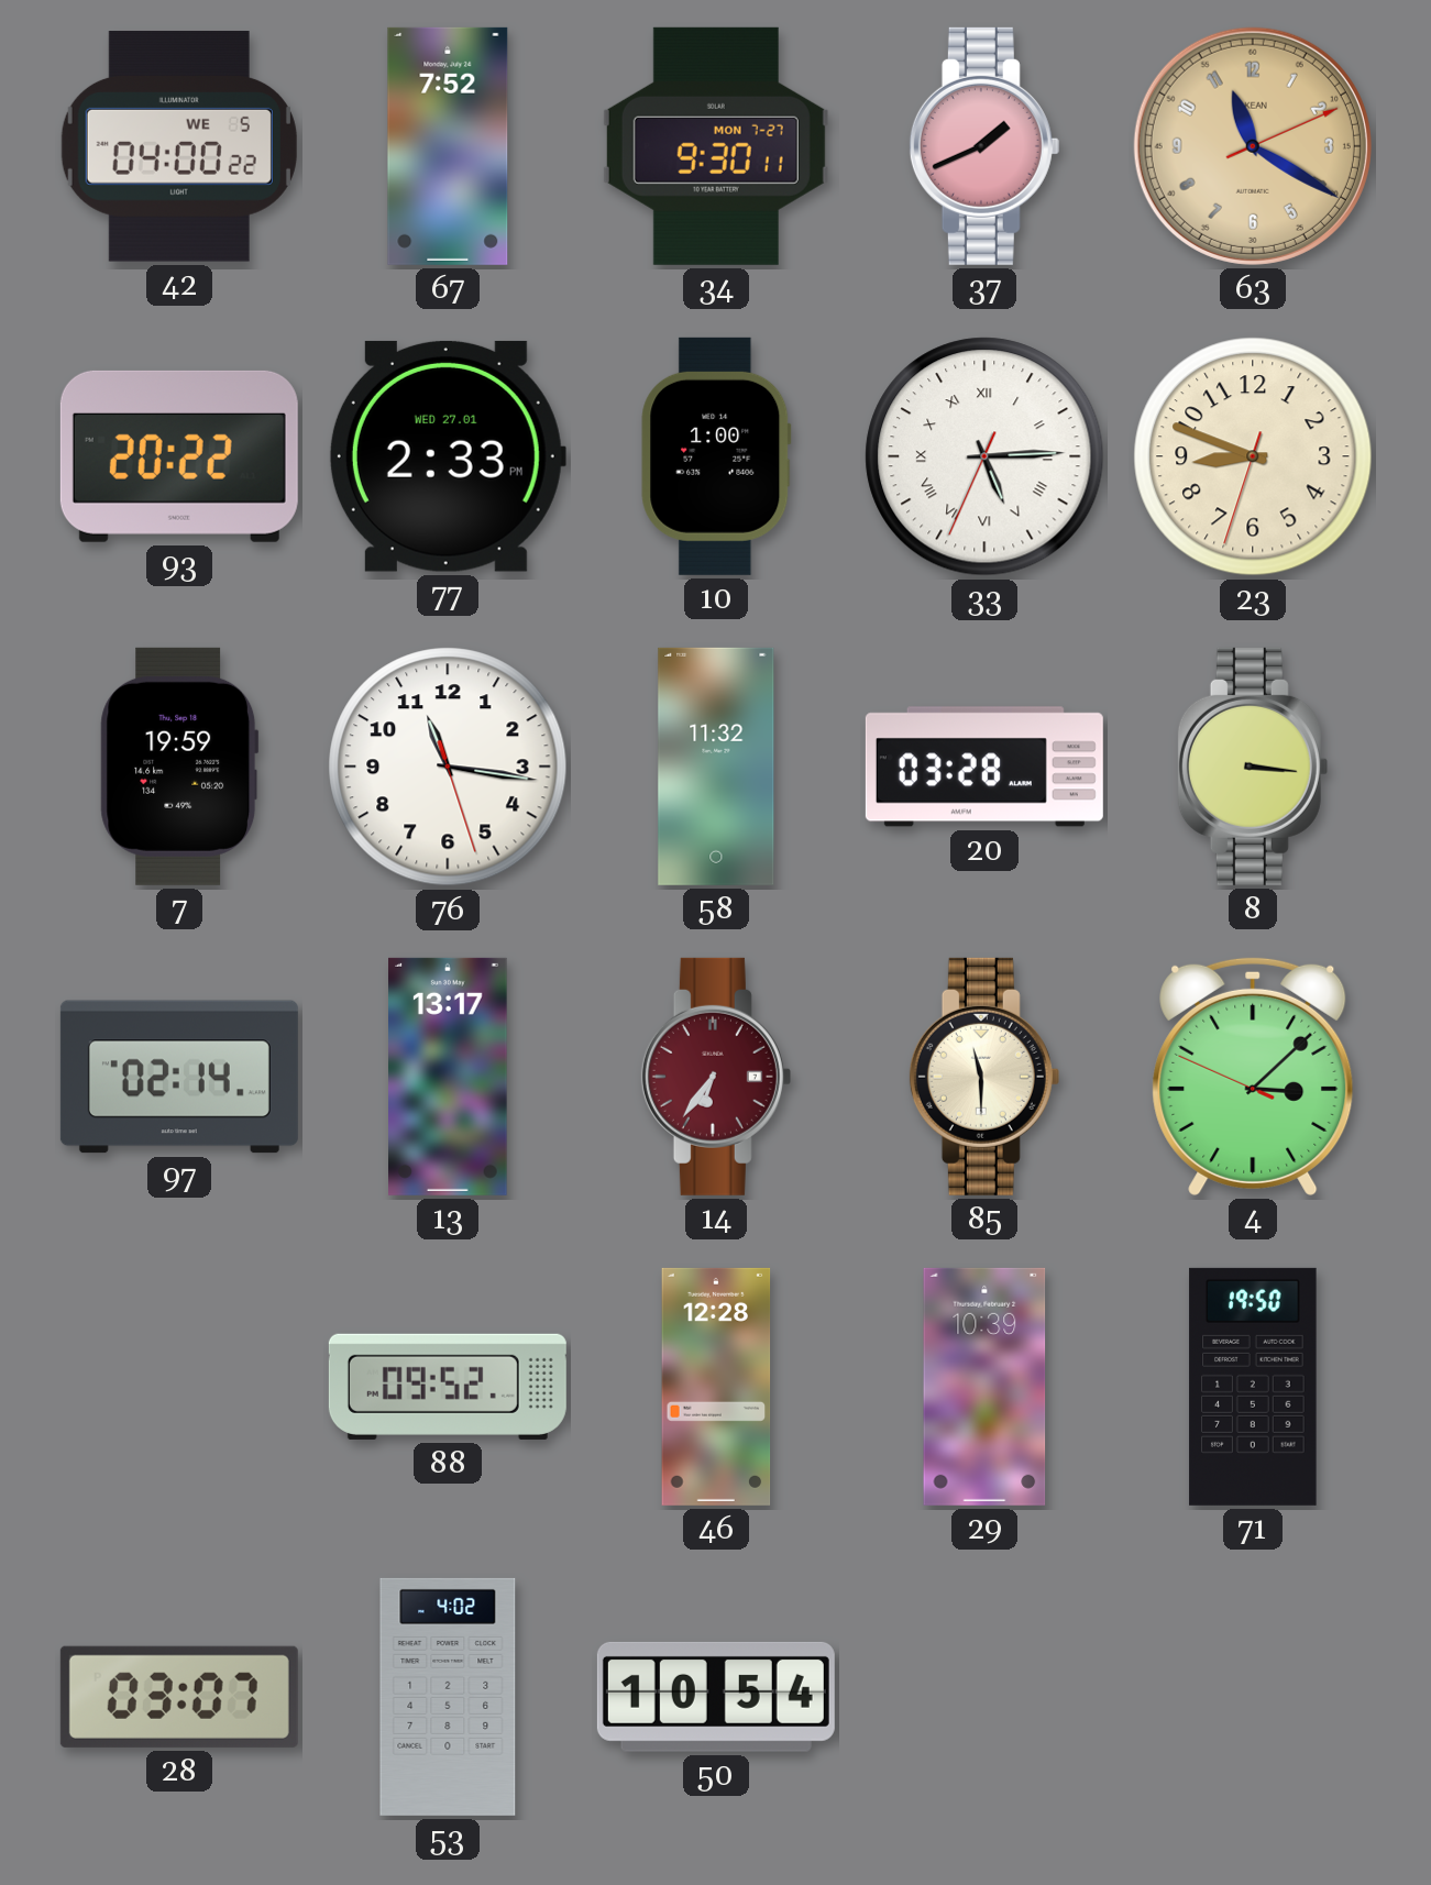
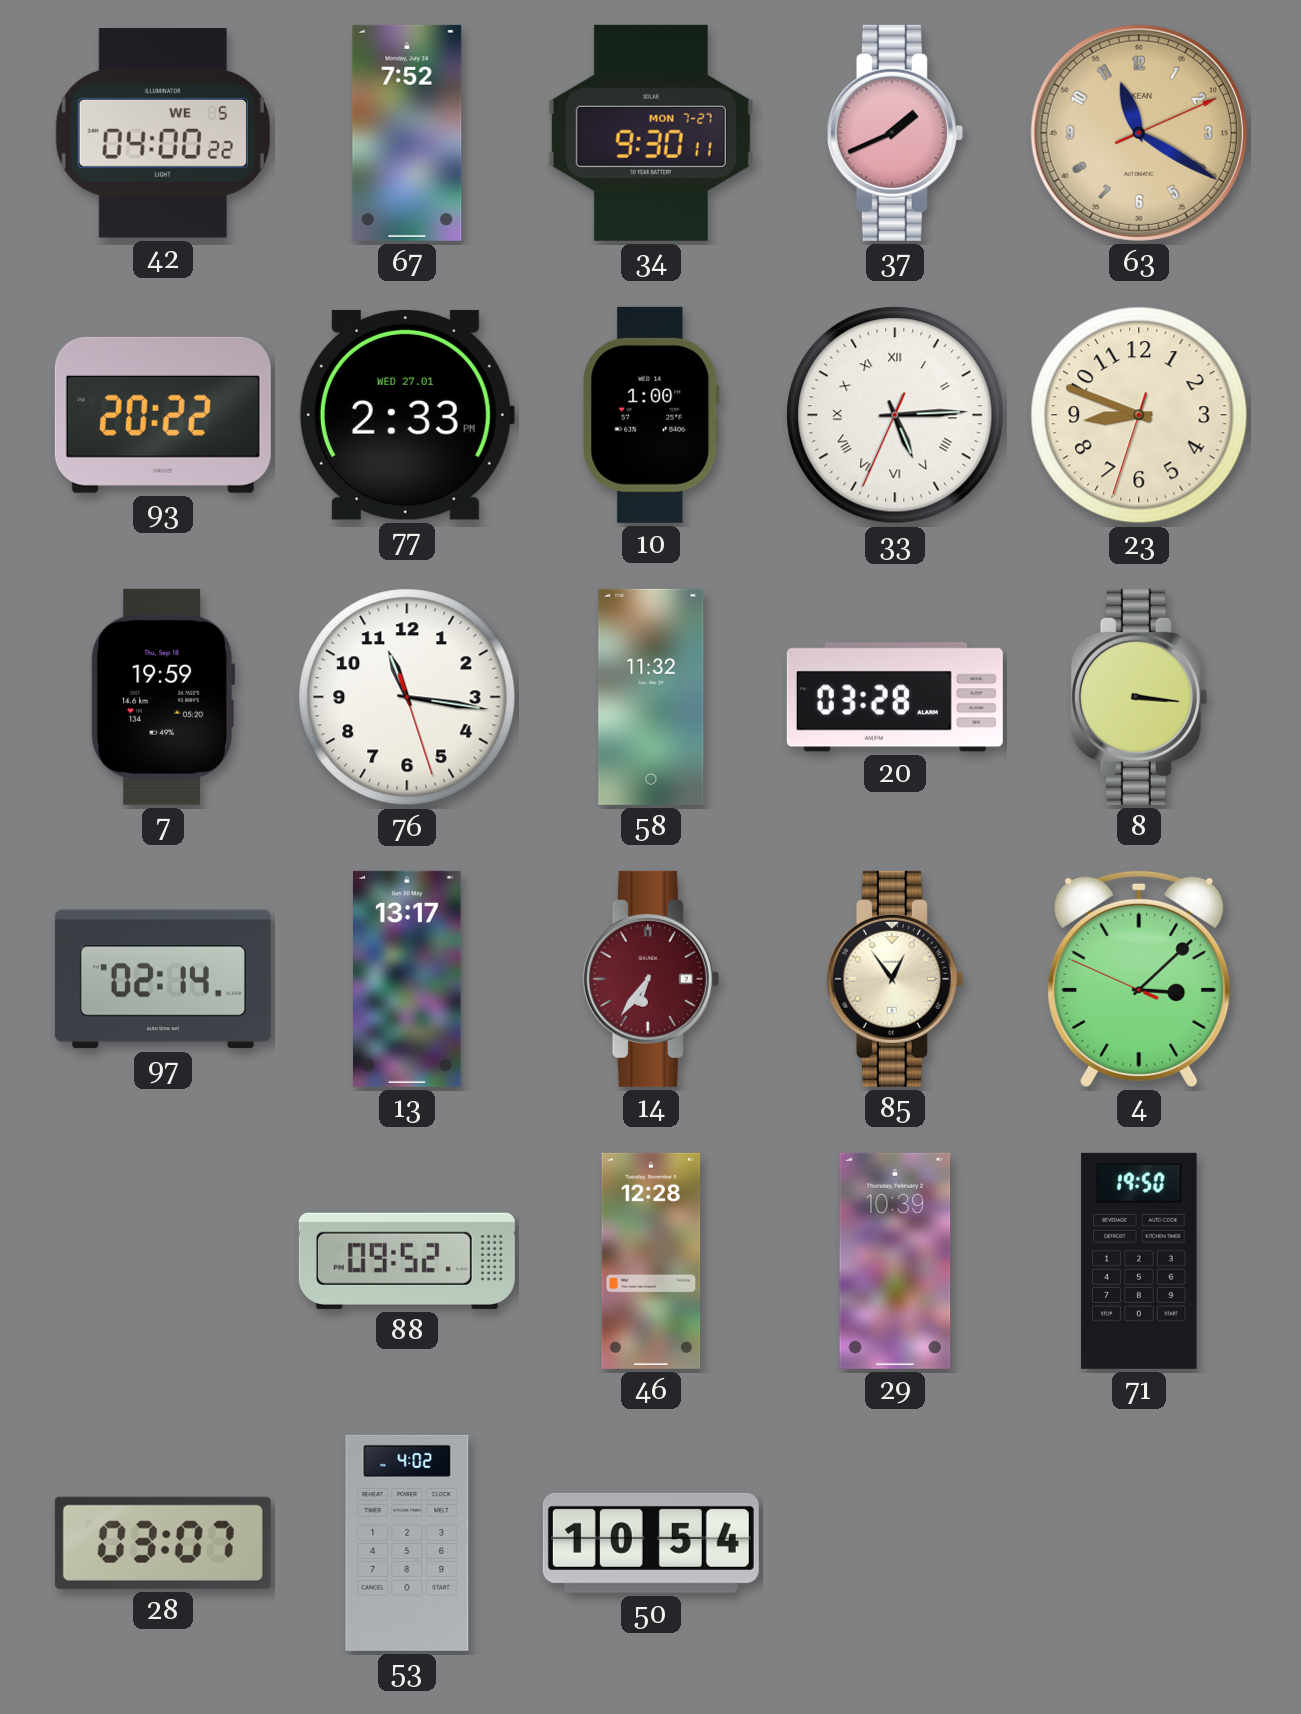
85: 11:30 -> 12:54
